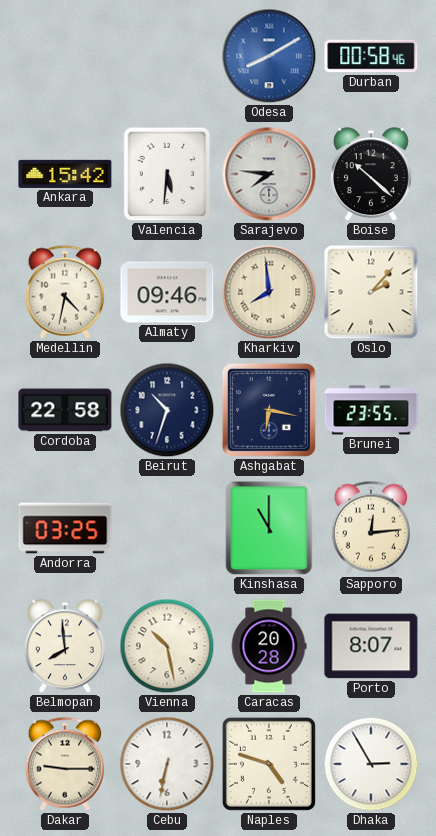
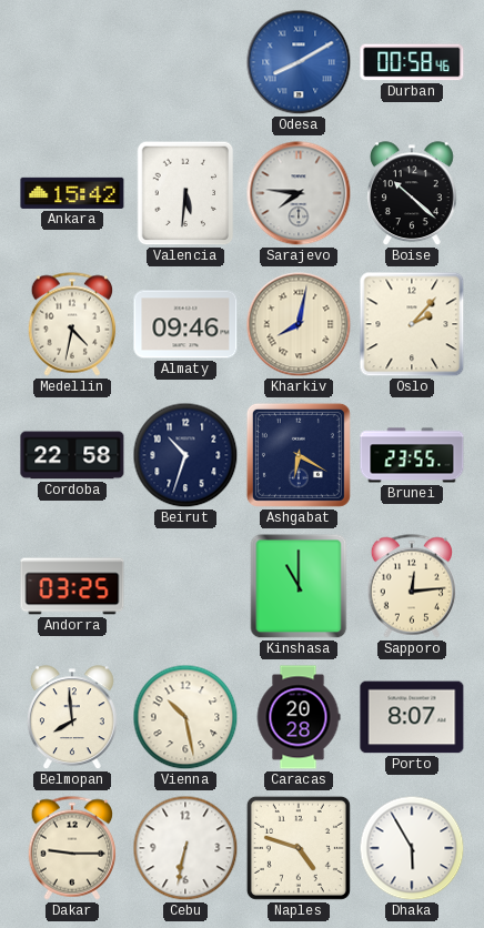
Kharkiv: 7:59 -> 8:02
Ashgabat: 6:17 -> 6:20
Dhaka: 2:55 -> 5:55
